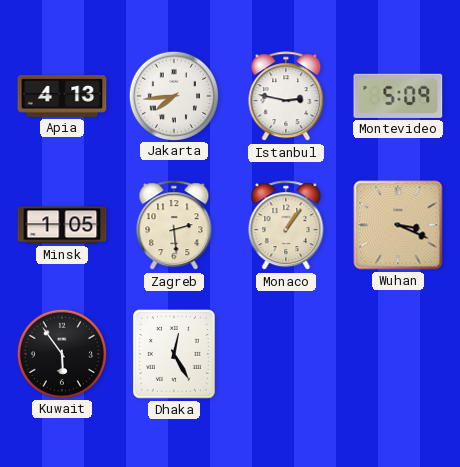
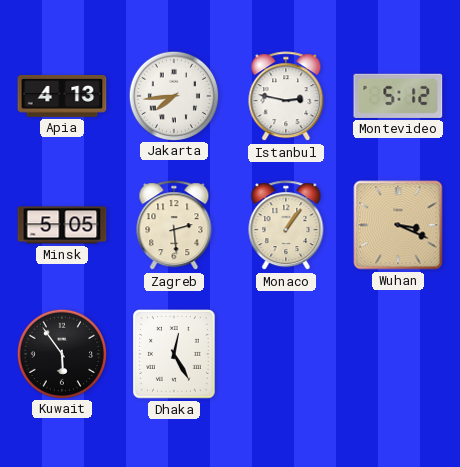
Montevideo: 5:09 -> 5:12
Minsk: 1:05 -> 5:05
